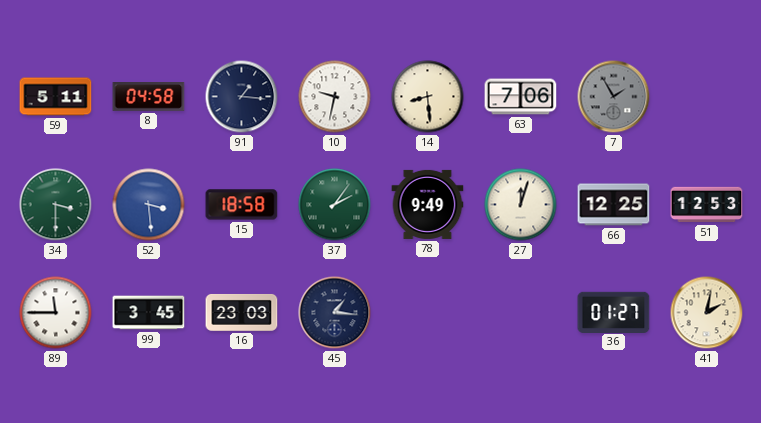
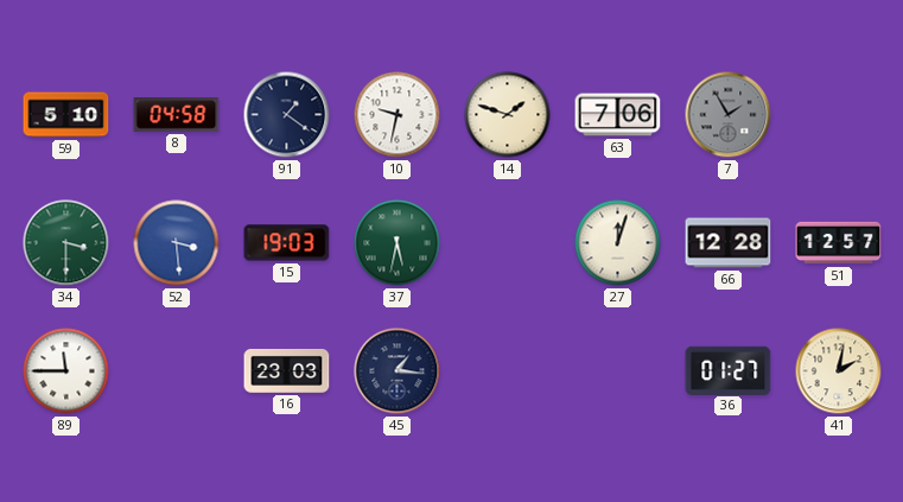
59: 5:11 -> 5:10
91: 1:16 -> 1:21
14: 8:29 -> 1:48
15: 18:58 -> 19:03
37: 2:06 -> 5:32
78: 9:49 -> none
66: 12:25 -> 12:28
51: 12:53 -> 12:57
99: 3:45 -> none
